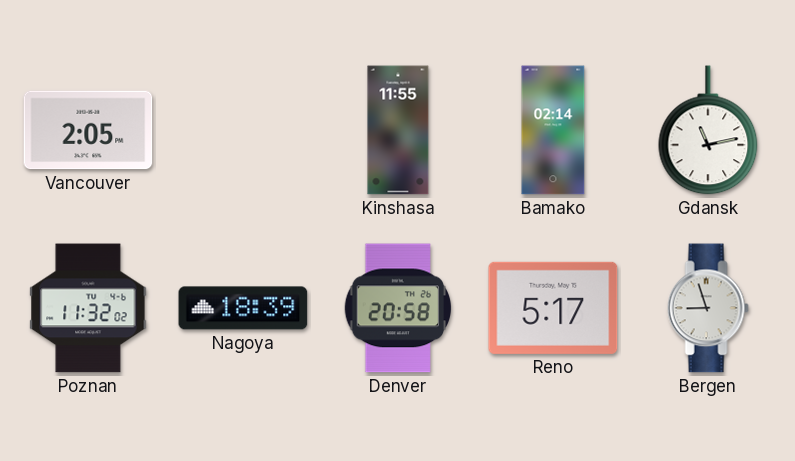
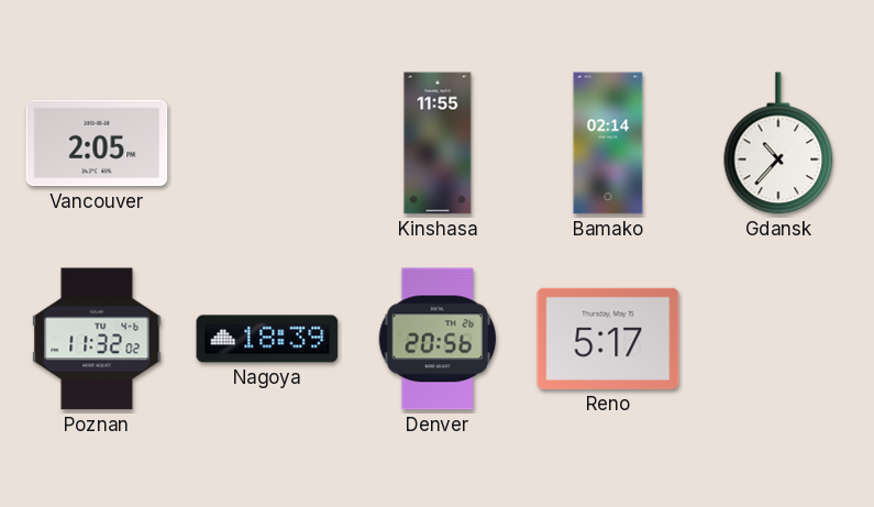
Gdansk: 11:13 -> 10:37
Denver: 20:58 -> 20:56
Bergen: 8:57 -> none
